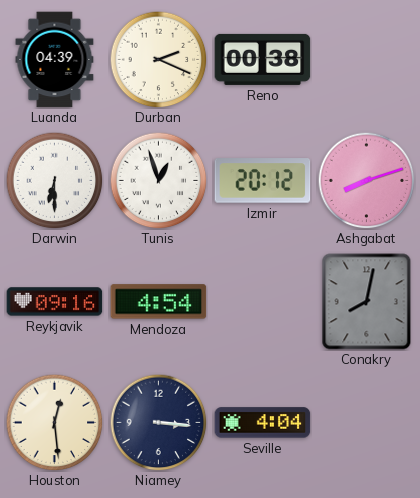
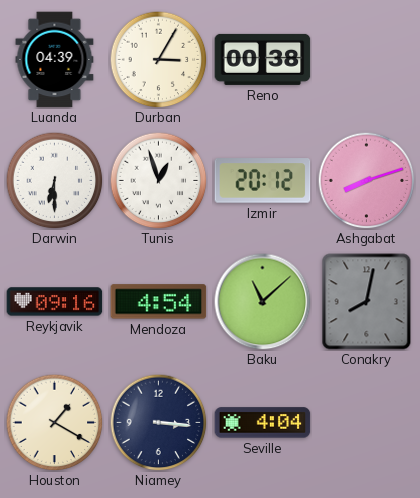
Durban: 2:19 -> 3:05
Baku: none -> 11:08
Houston: 12:29 -> 1:20
